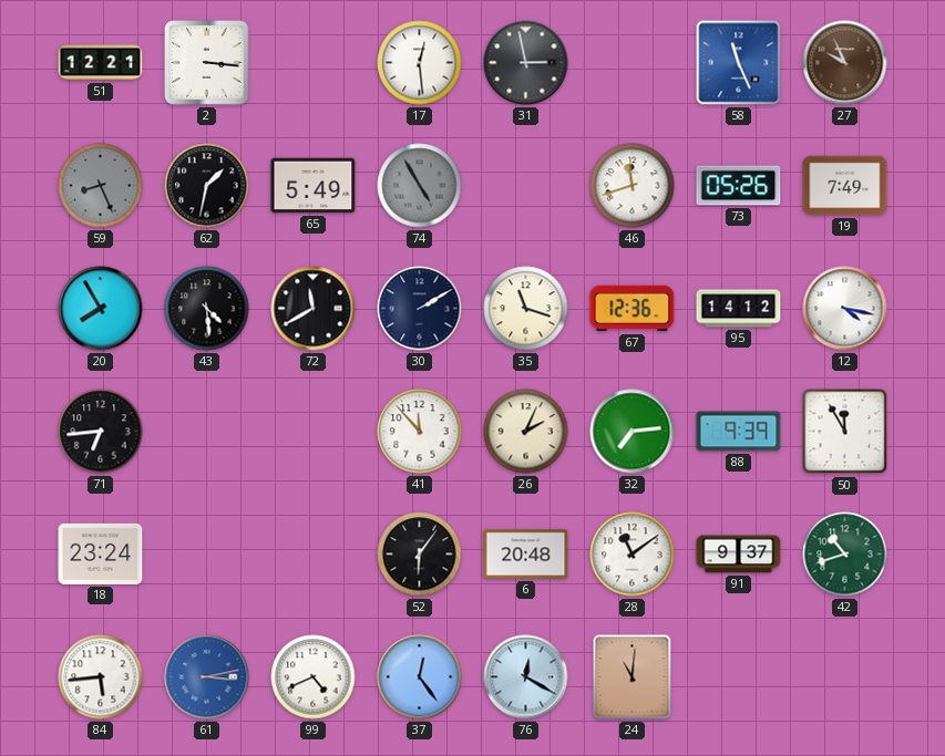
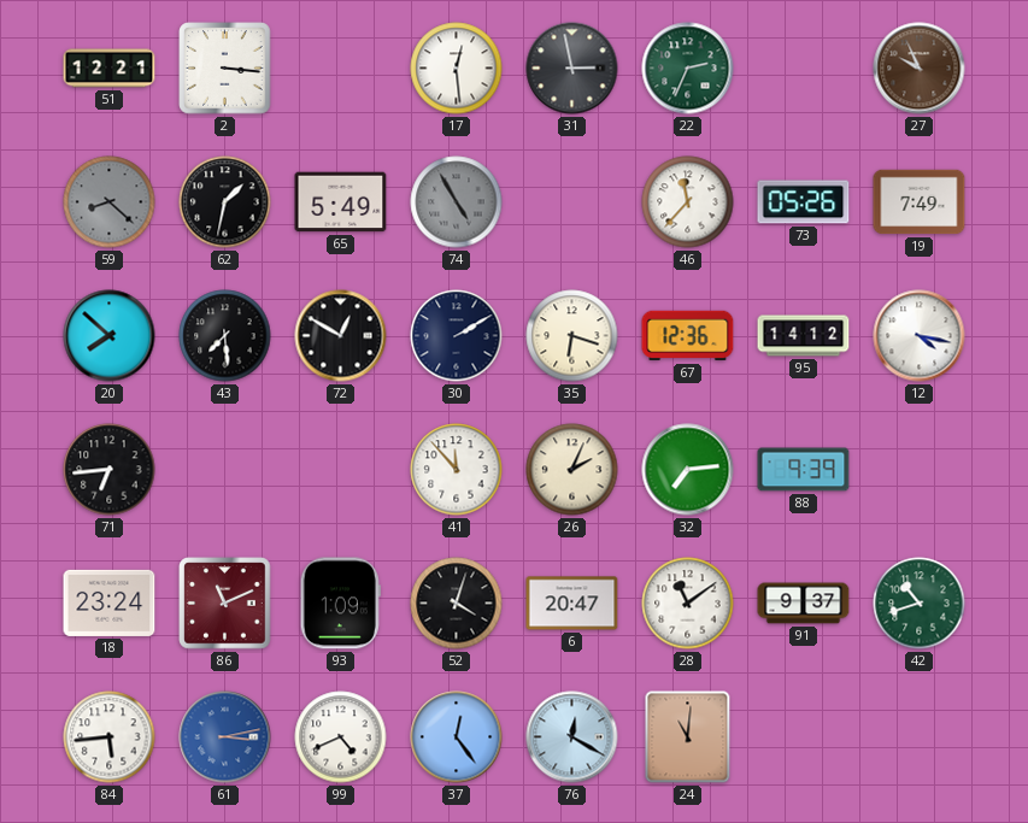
22: none -> 2:34
58: 11:26 -> none
59: 8:26 -> 8:22
46: 11:42 -> 11:37
20: 7:55 -> 7:52
43: 4:29 -> 7:29
72: 11:40 -> 12:50
35: 11:18 -> 6:18
50: 11:55 -> none
86: none -> 11:11
93: none -> 1:09
52: 6:06 -> 4:03
6: 20:48 -> 20:47
